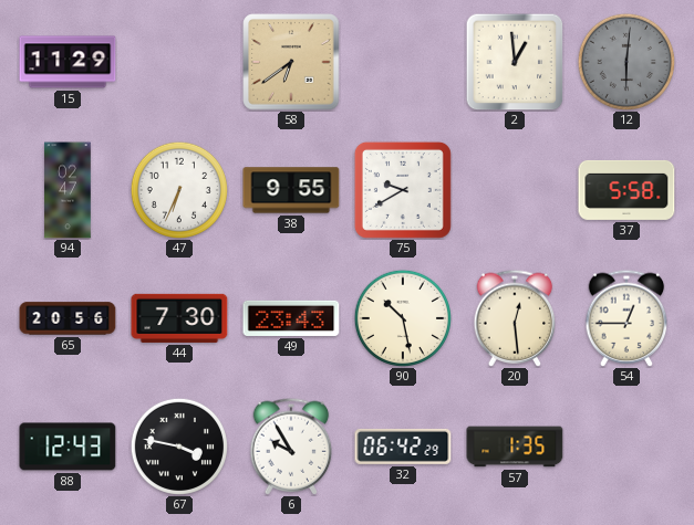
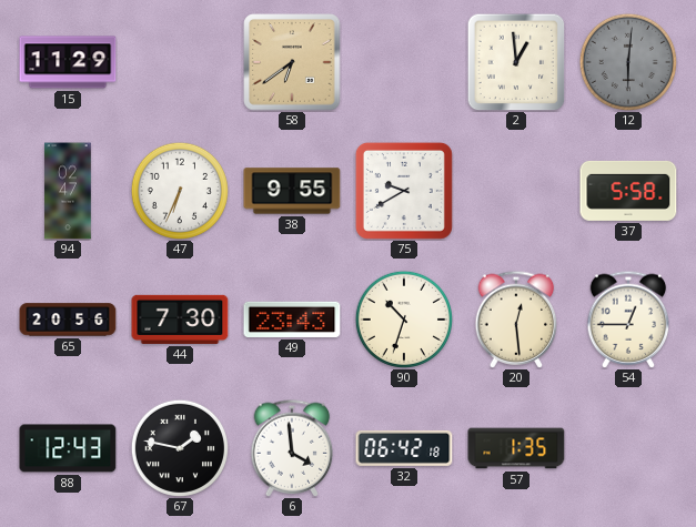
90: 10:28 -> 10:33
67: 3:47 -> 1:47
6: 9:55 -> 3:59
32: 06:42:29 -> 06:42:18
